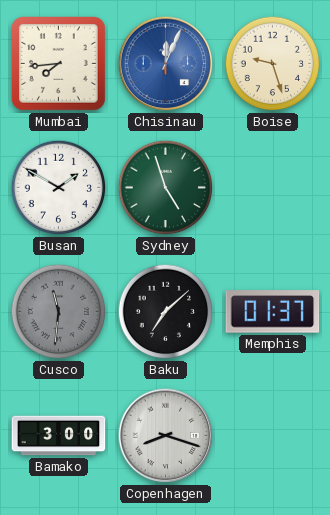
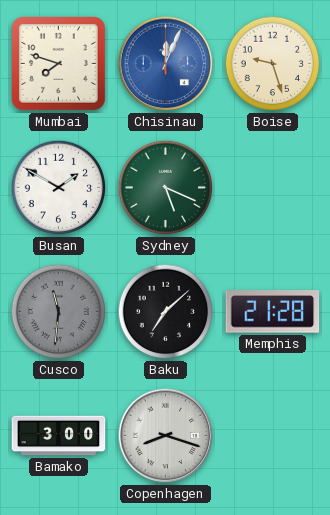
Mumbai: 7:44 -> 7:48
Sydney: 4:57 -> 5:19
Memphis: 01:37 -> 21:28
